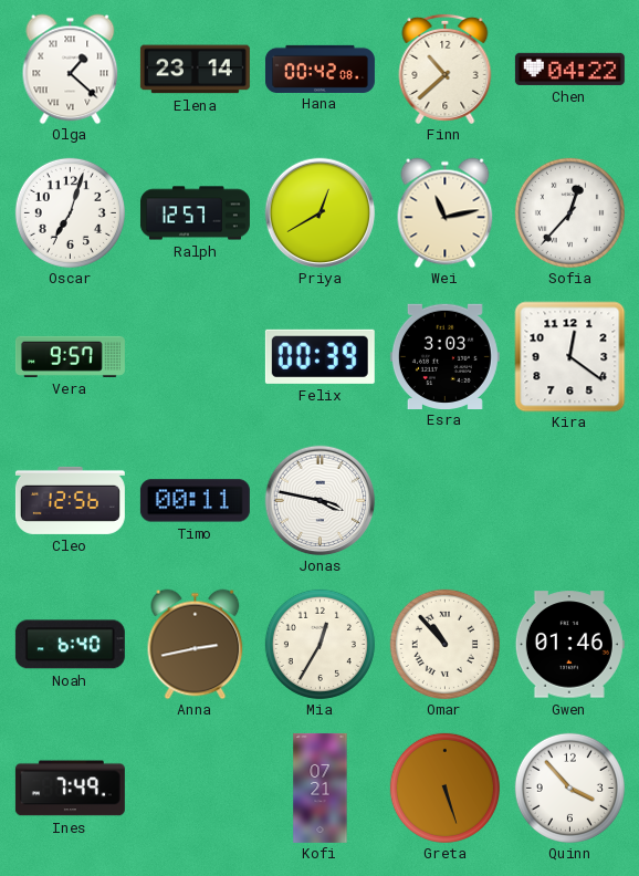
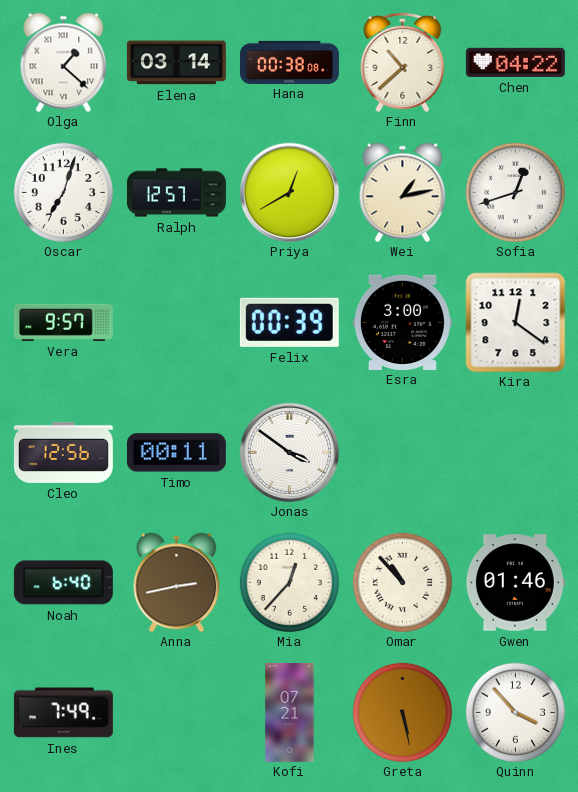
Elena: 23:14 -> 03:14
Hana: 00:42 -> 00:38
Wei: 11:13 -> 1:13
Sofia: 12:37 -> 12:42
Esra: 3:03 -> 3:00
Jonas: 3:47 -> 3:51
Mia: 12:35 -> 12:37
Greta: 5:27 -> 5:28
